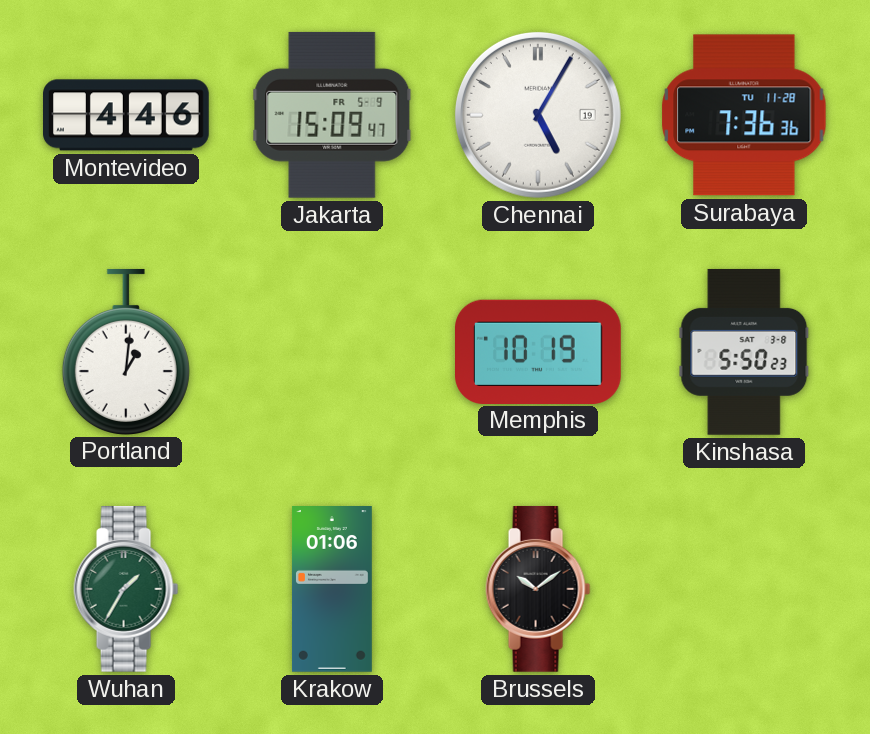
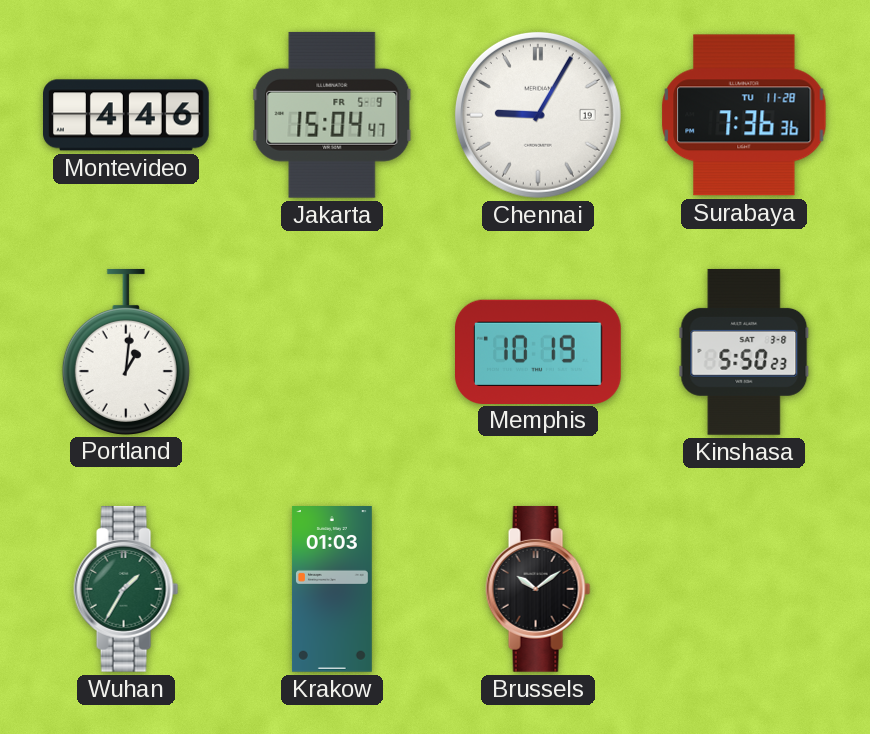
Jakarta: 15:09 -> 15:04
Chennai: 5:05 -> 9:05
Krakow: 01:06 -> 01:03
